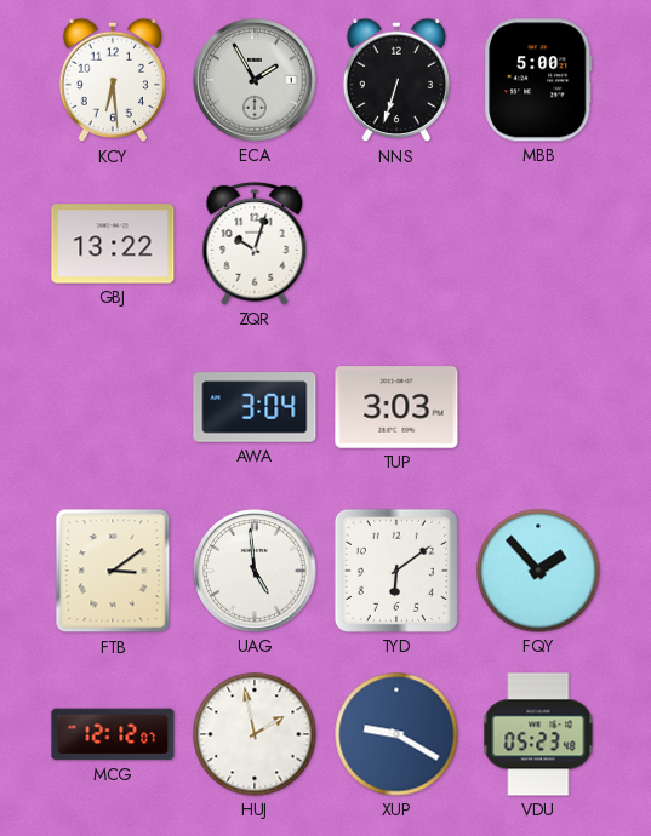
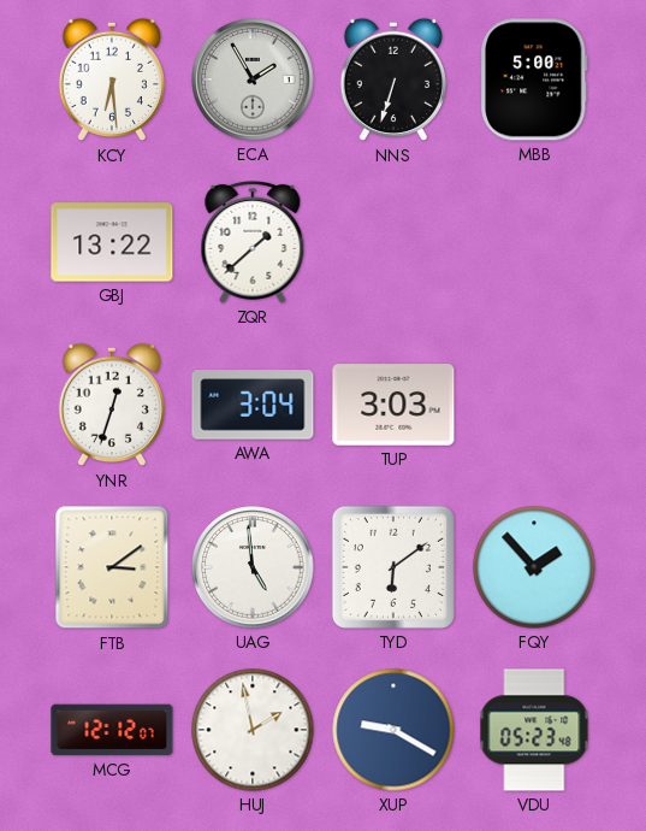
ZQR: 10:03 -> 1:38
YNR: none -> 12:33
